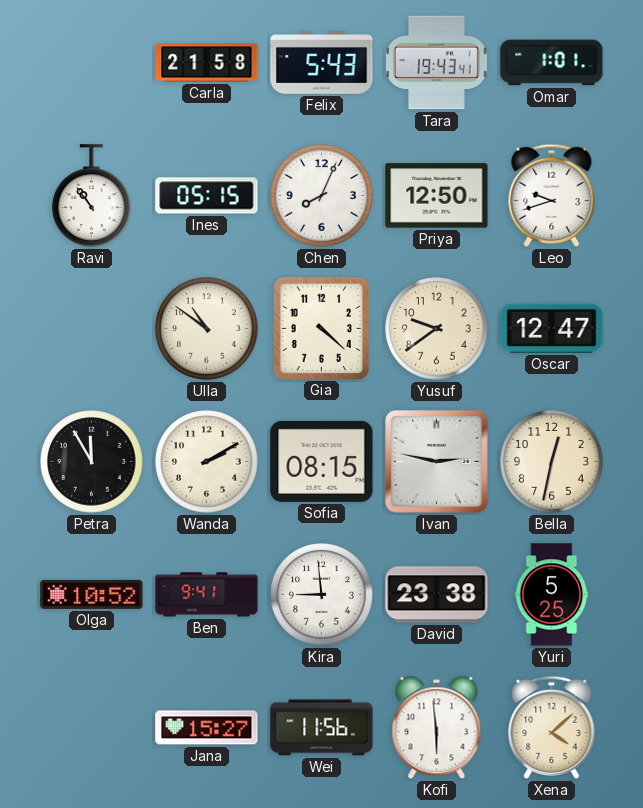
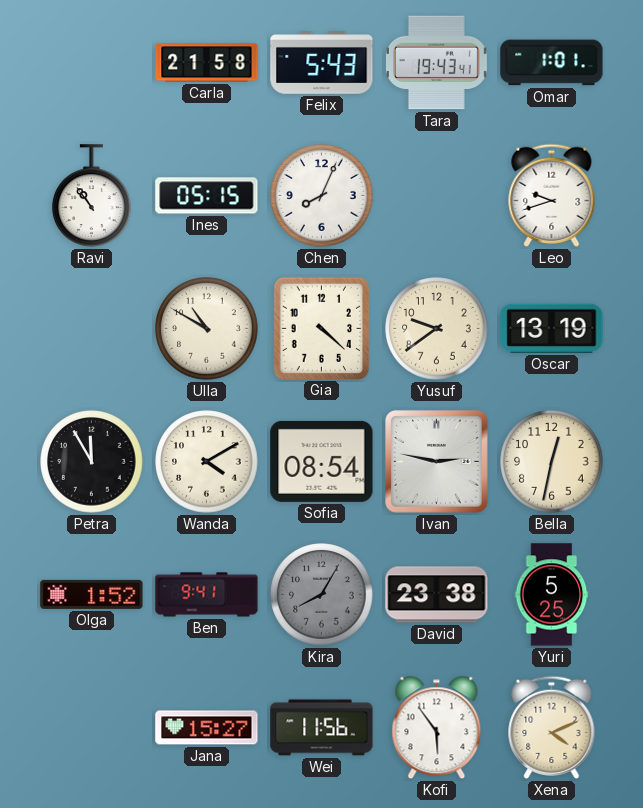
Priya: 12:50 -> none
Ulla: 10:51 -> 10:50
Oscar: 12:47 -> 13:19
Wanda: 2:10 -> 4:10
Sofia: 08:15 -> 08:54
Olga: 10:52 -> 1:52
Kira: 8:59 -> 8:05
Kira dial: white -> grey
Kofi: 5:59 -> 5:54
Xena: 4:08 -> 4:11
